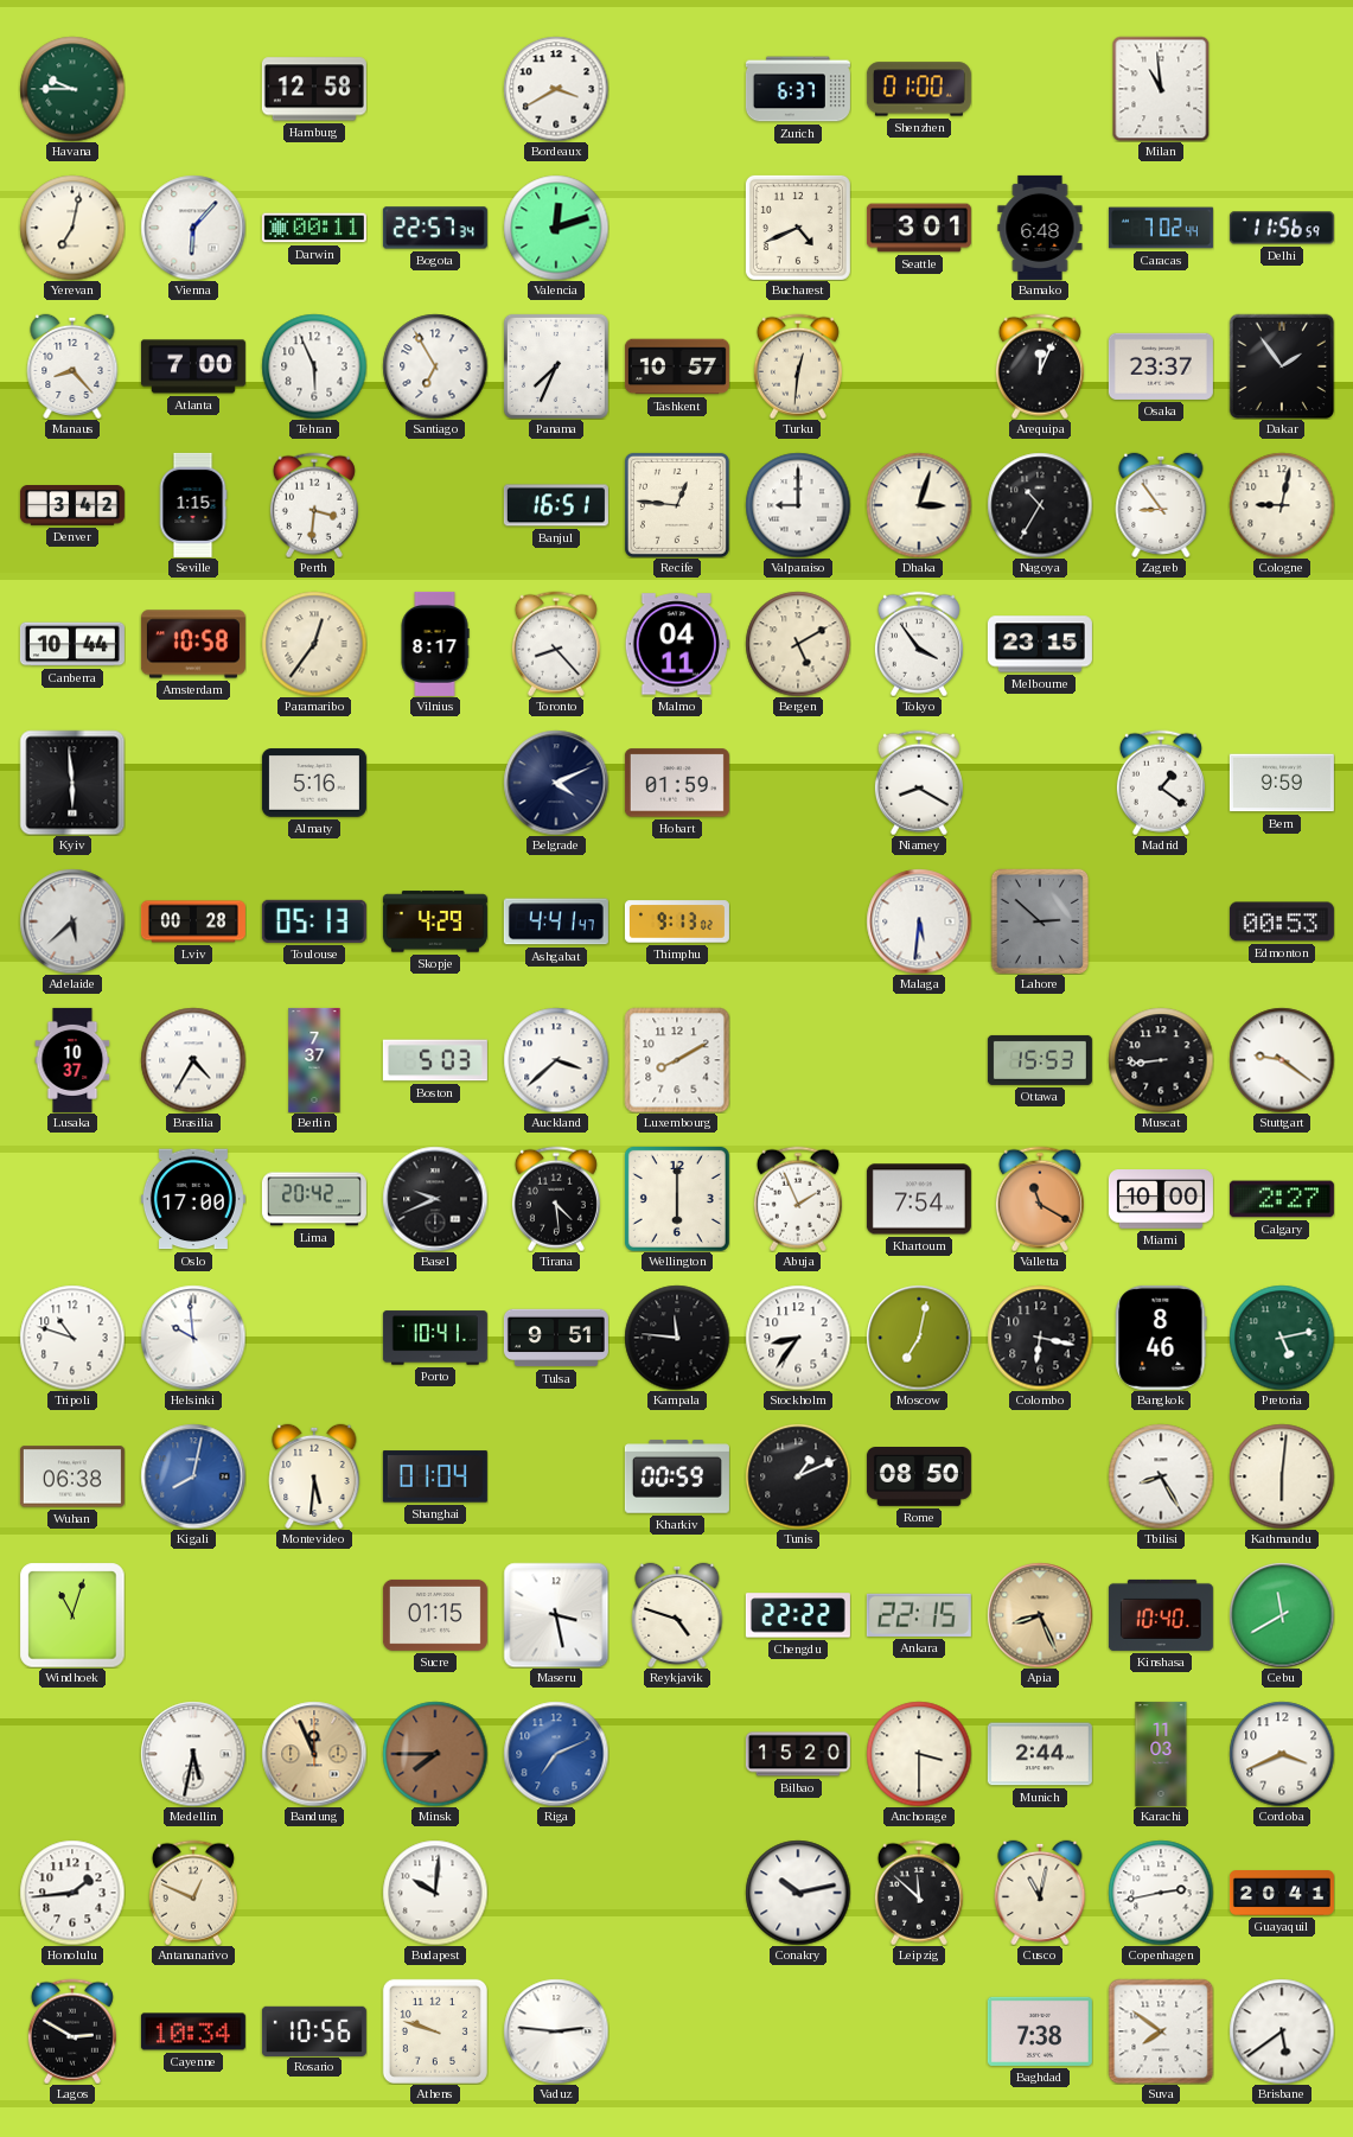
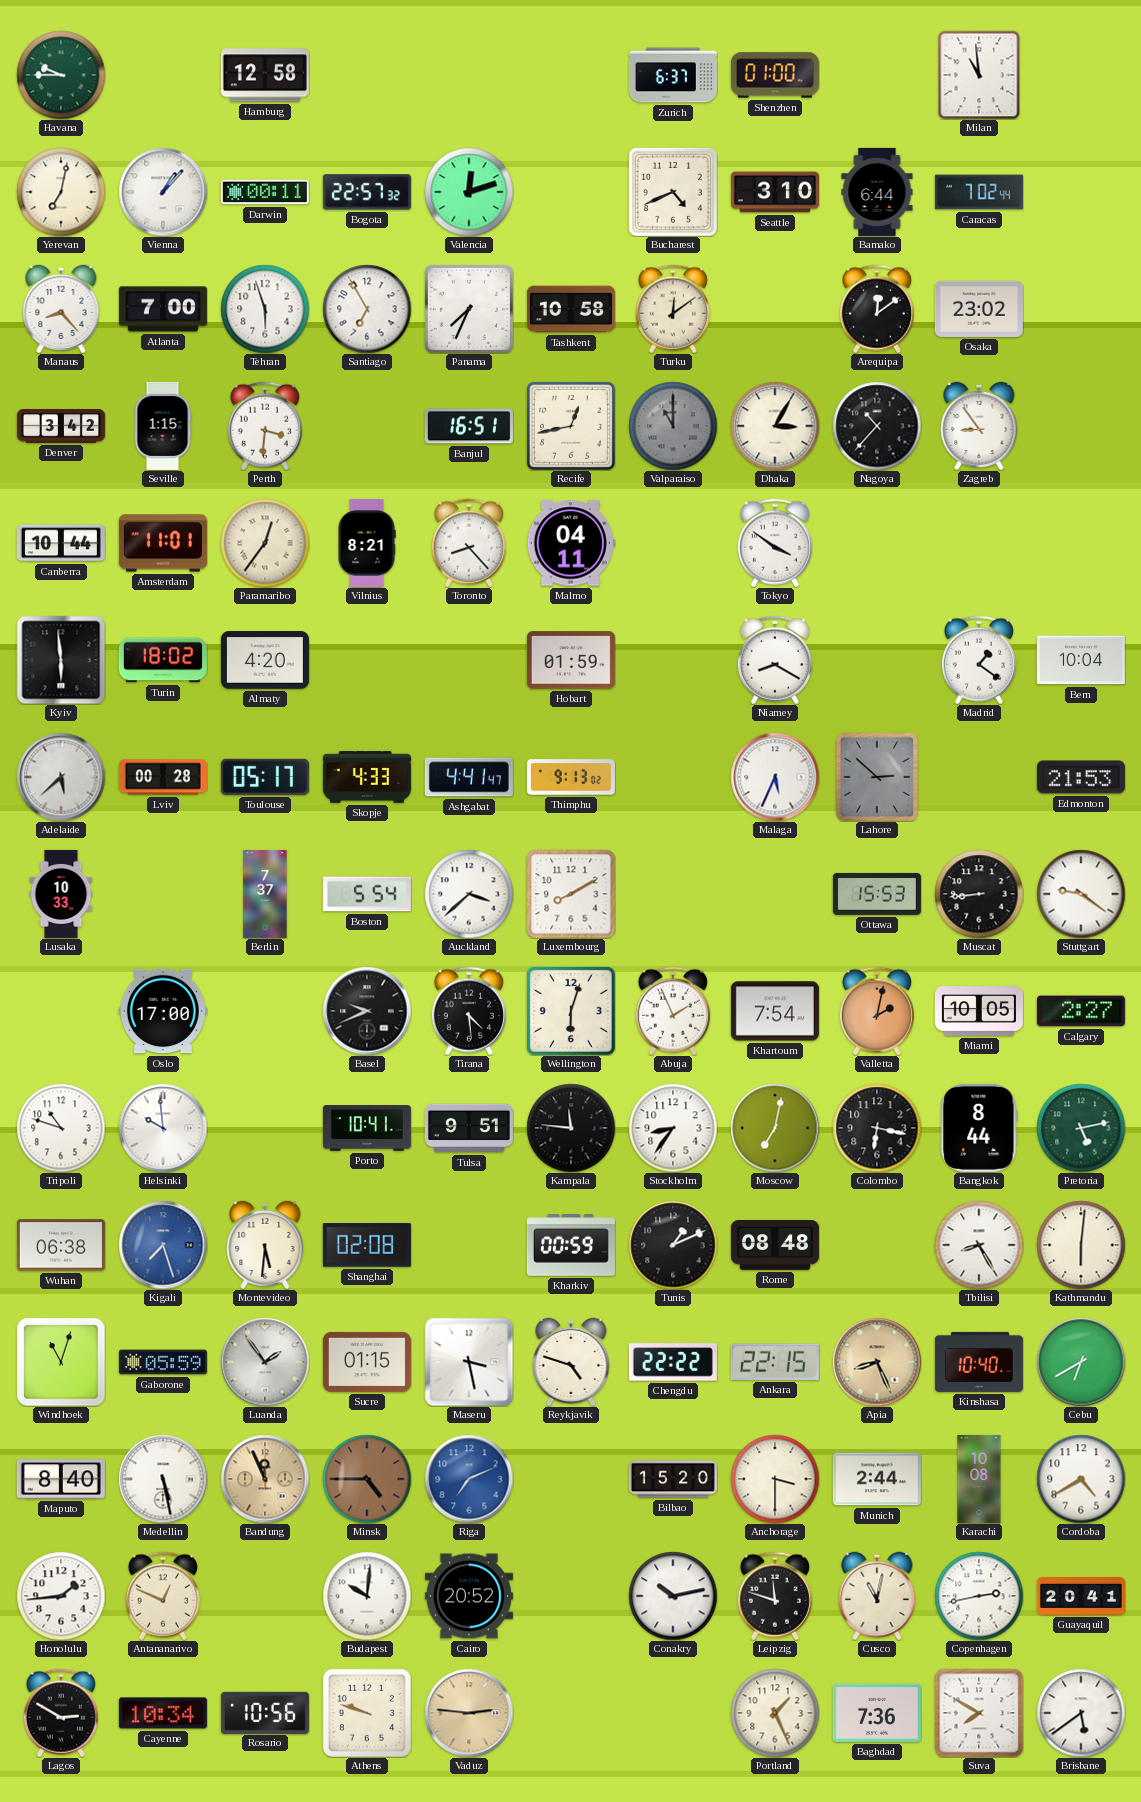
Bordeaux: 3:40 -> none
Vienna: 6:07 -> 1:07
Bogota: 22:57:34 -> 22:57:32
Seattle: 3:01 -> 3:10
Bamako: 6:48 -> 6:44
Delhi: 11:56 -> none
Tehran: 5:56 -> 5:57
Tashkent: 10:57 -> 10:58
Turku: 12:31 -> 12:09
Arequipa: 12:04 -> 12:09
Osaka: 23:37 -> 23:02
Dakar: 1:54 -> none
Recife: 12:46 -> 12:43
Valparaiso: 9:00 -> 11:00
Valparaiso dial: white -> grey
Dhaka: 3:03 -> 3:05
Nagoya: 10:35 -> 10:37
Cologne: 9:02 -> none
Amsterdam: 10:58 -> 11:01
Vilnius: 8:17 -> 8:21
Bergen: 5:10 -> none
Tokyo: 3:54 -> 3:51
Melbourne: 23:15 -> none
Turin: none -> 18:02
Almaty: 5:16 -> 4:20
Belgrade: 4:11 -> none
Bern: 9:59 -> 10:04
Toulouse: 05:13 -> 05:17
Skopje: 4:29 -> 4:33
Malaga: 5:31 -> 5:34
Edmonton: 00:53 -> 21:53
Lusaka: 10:37 -> 10:33
Brasilia: 4:35 -> none
Boston: 5:03 -> 5:54
Lima: 20:42 -> none
Wellington: 6:00 -> 6:03
Valletta: 11:20 -> 2:02
Miami: 10:00 -> 10:05
Bangkok: 8:46 -> 8:44
Kigali: 8:02 -> 7:27
Shanghai: 01:04 -> 02:08
Rome: 08:50 -> 08:48
Gaborone: none -> 05:59
Luanda: none -> 1:54
Cebu: 11:40 -> 6:40
Maputo: none -> 8:40
Medellin: 5:32 -> 5:28
Minsk: 7:45 -> 4:45
Karachi: 11:03 -> 10:08
Cordoba: 3:41 -> 4:40
Cairo: none -> 20:52
Leipzig: 11:52 -> 11:48
Vaduz dial: white -> champagne
Portland: none -> 1:26
Baghdad: 7:38 -> 7:36
Suva: 7:51 -> 7:50
